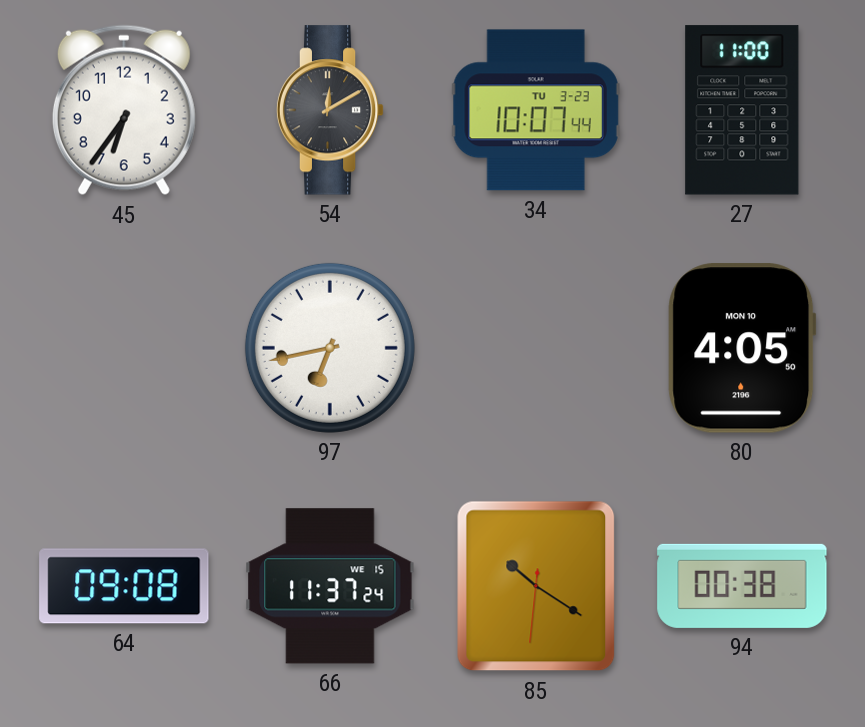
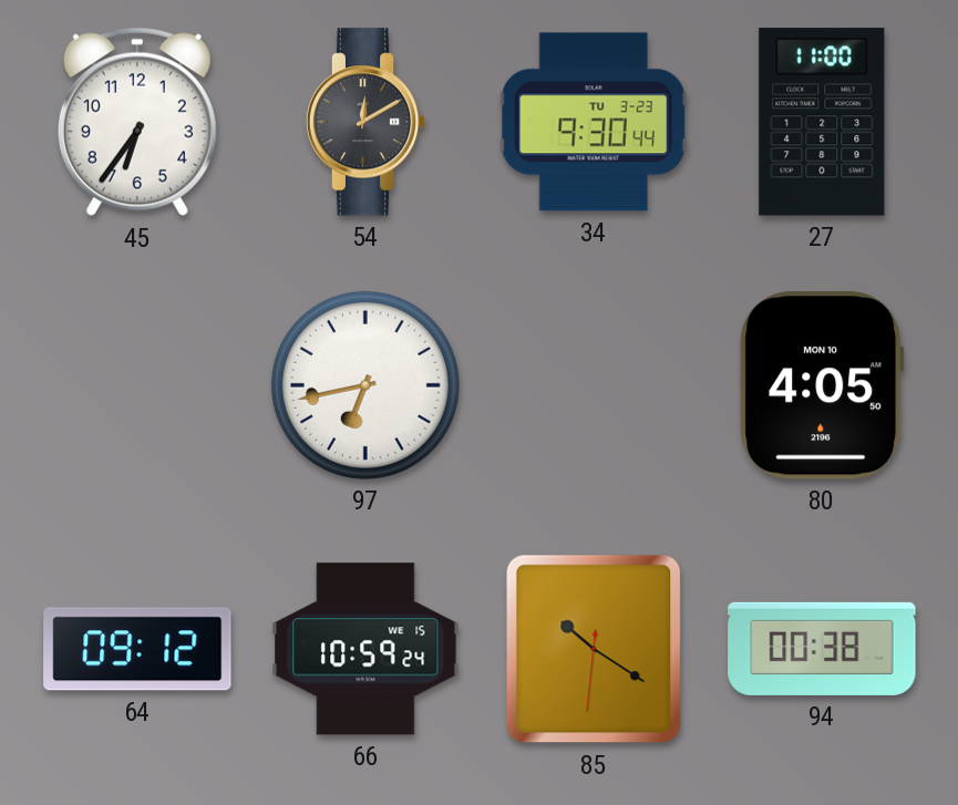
34: 10:07 -> 9:30
64: 09:08 -> 09:12
66: 11:37 -> 10:59
